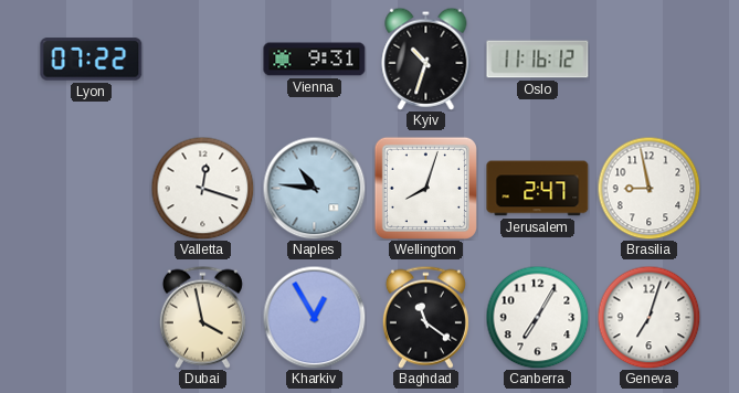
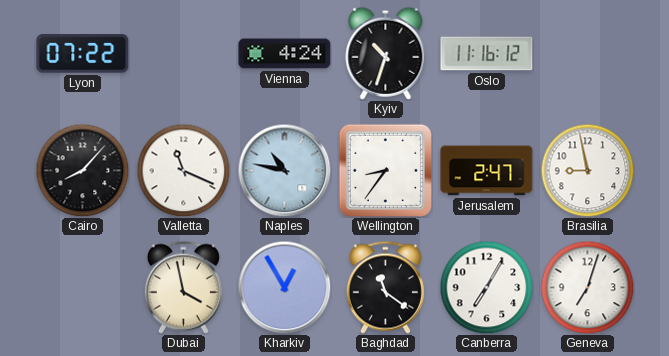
Vienna: 9:31 -> 4:24
Cairo: none -> 8:07
Valletta: 12:18 -> 11:19
Naples: 10:46 -> 10:47
Wellington: 8:03 -> 8:36
